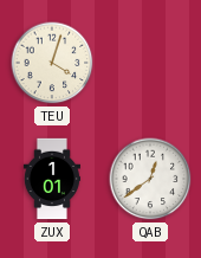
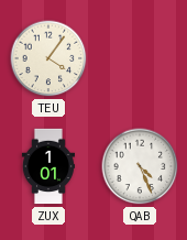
TEU: 4:03 -> 4:06
QAB: 12:39 -> 4:26
